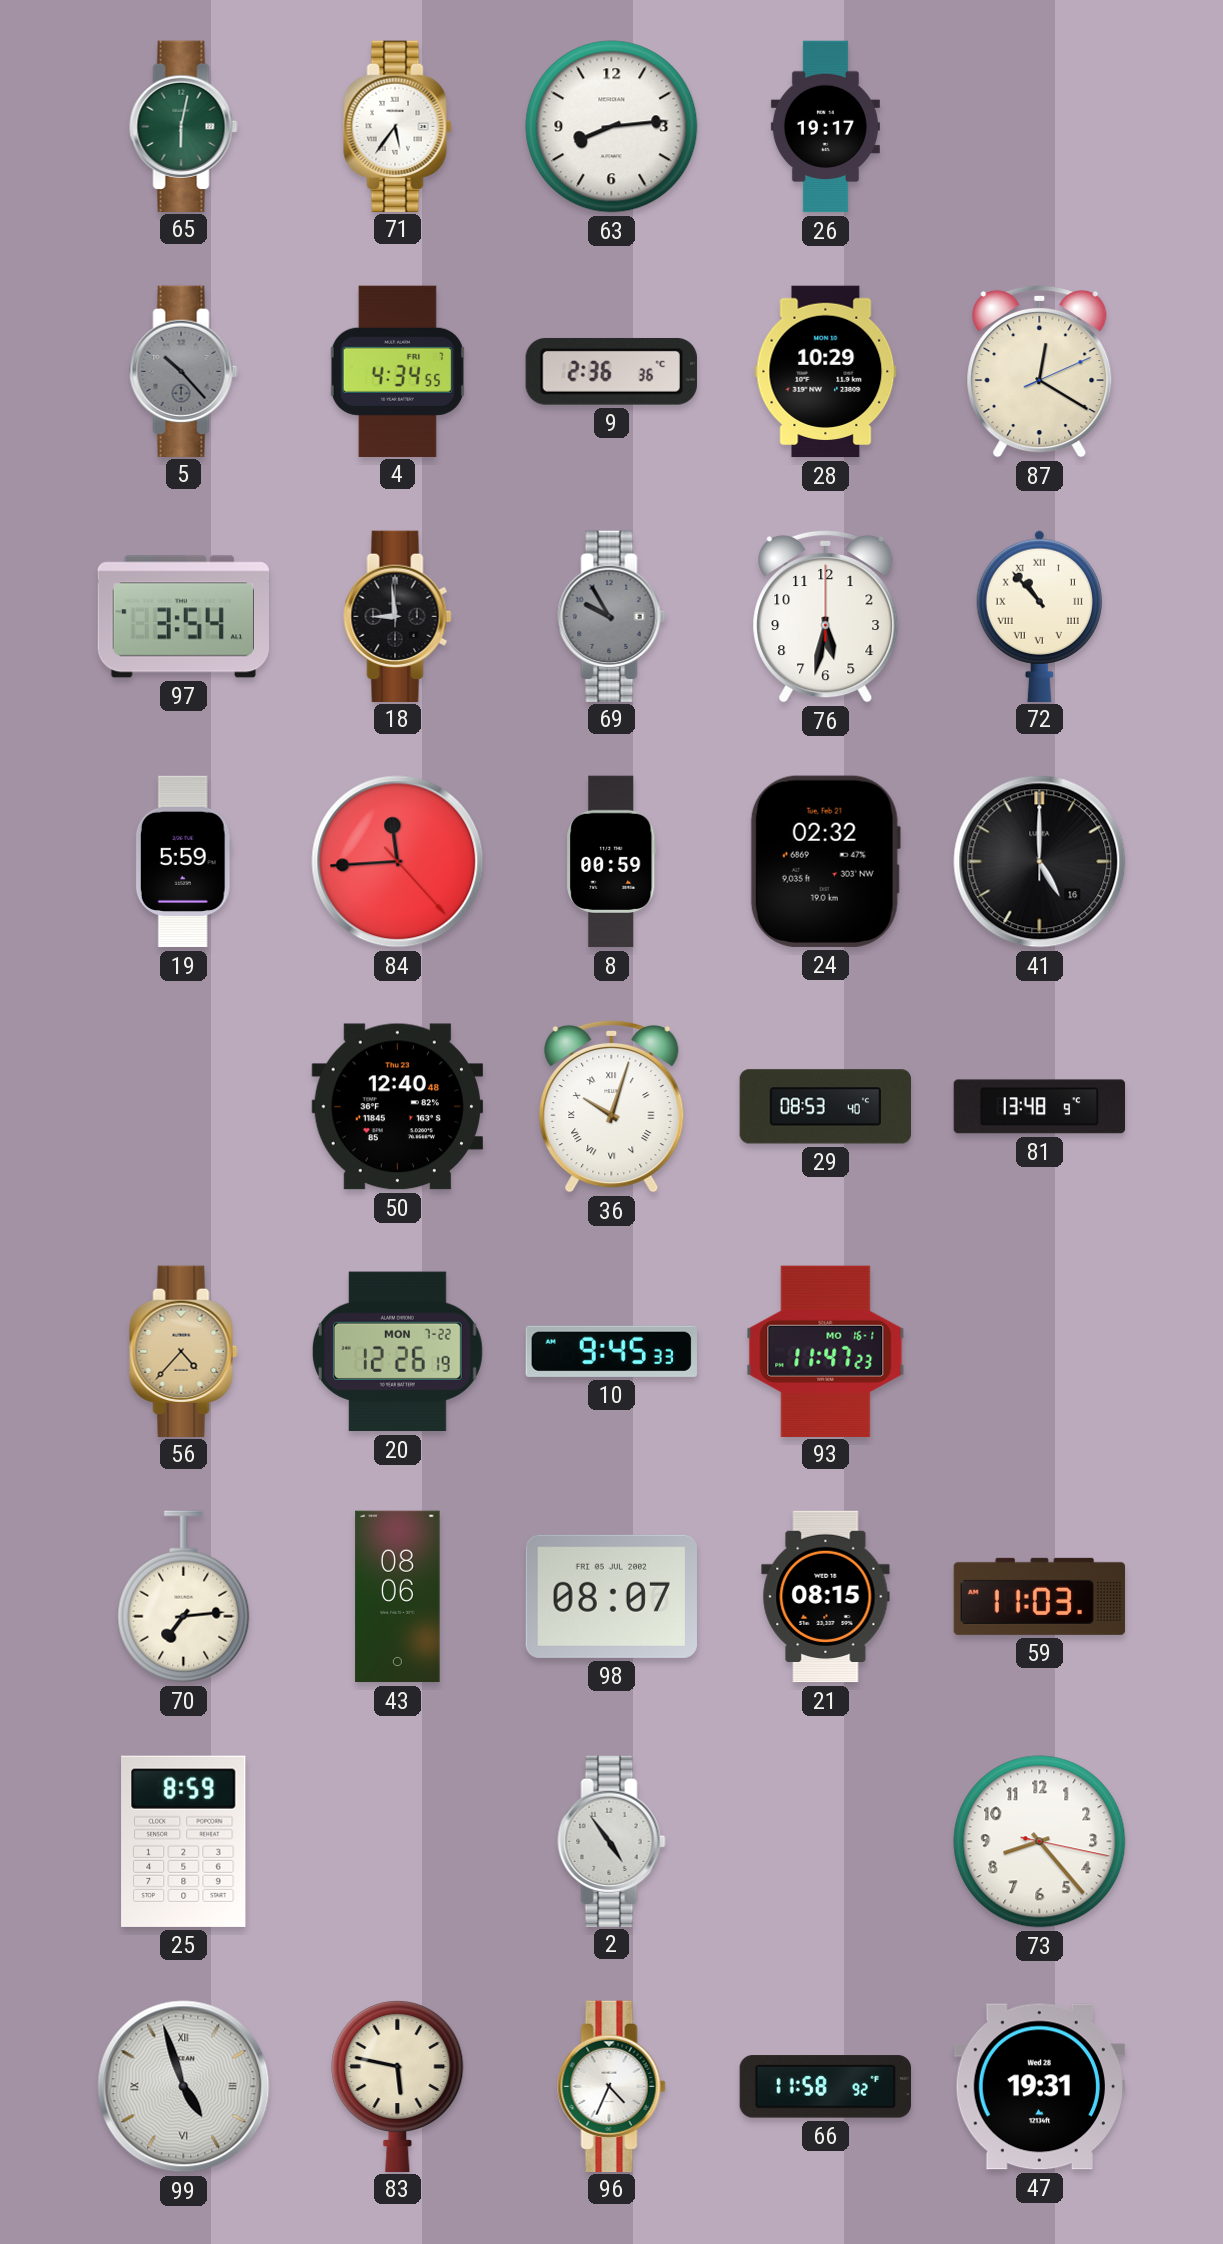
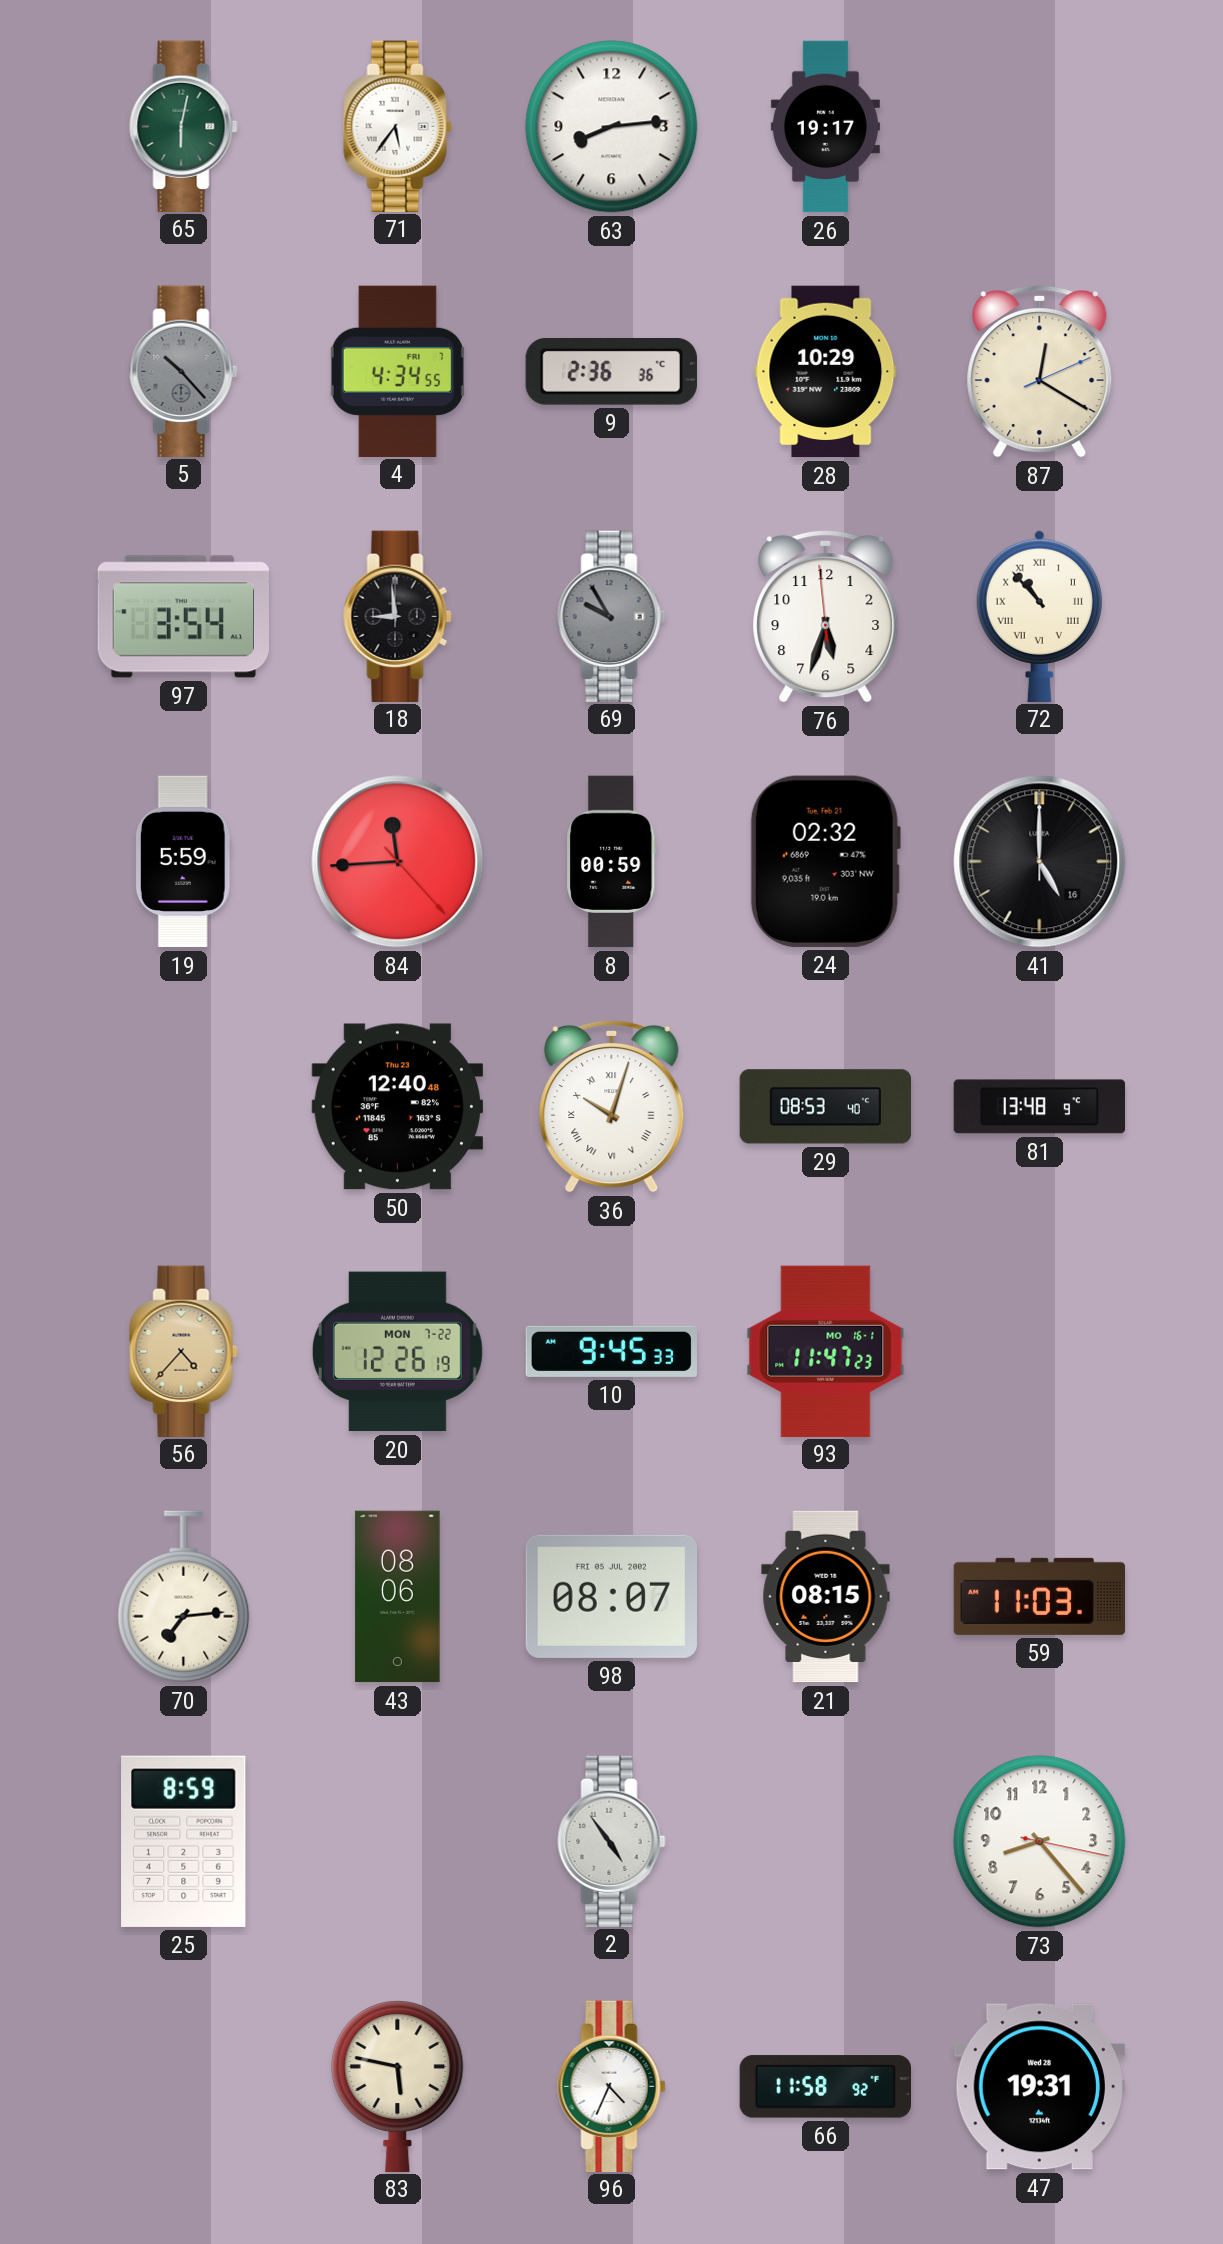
76: 5:32:00 -> 5:32:59
99: 4:57 -> none
